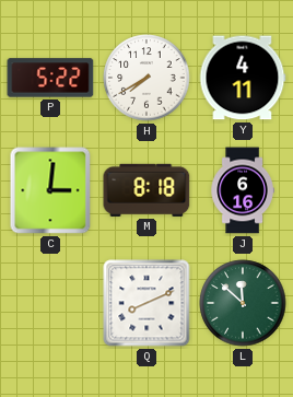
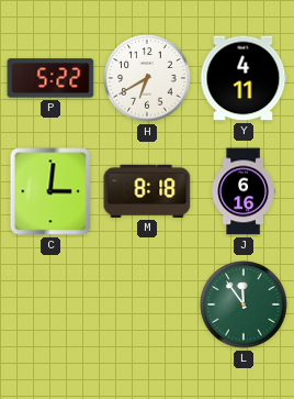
H: 7:40 -> 6:40
Q: 8:11 -> none
L: 11:52 -> 11:54
